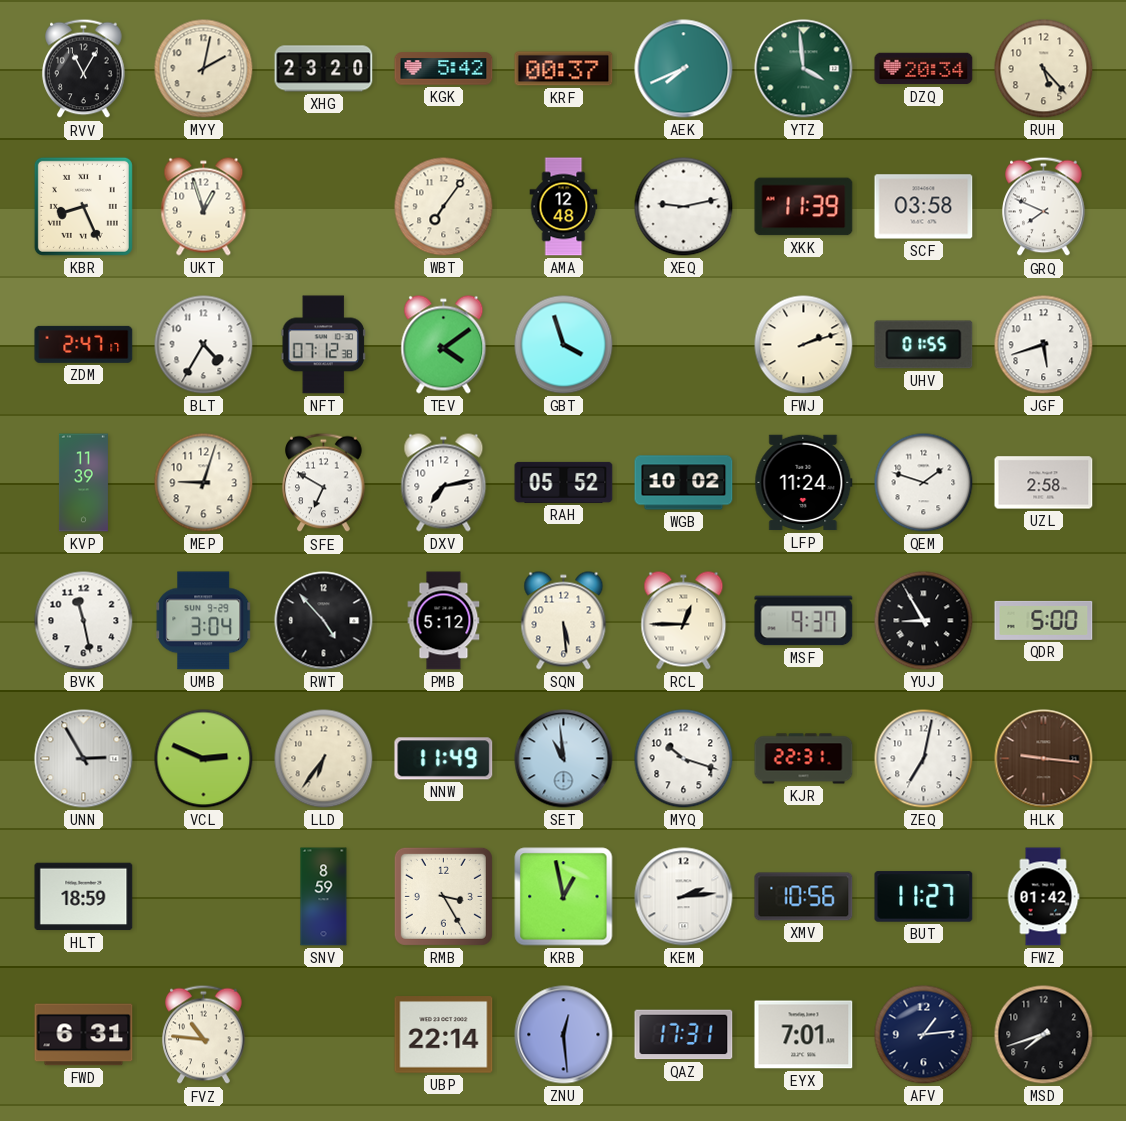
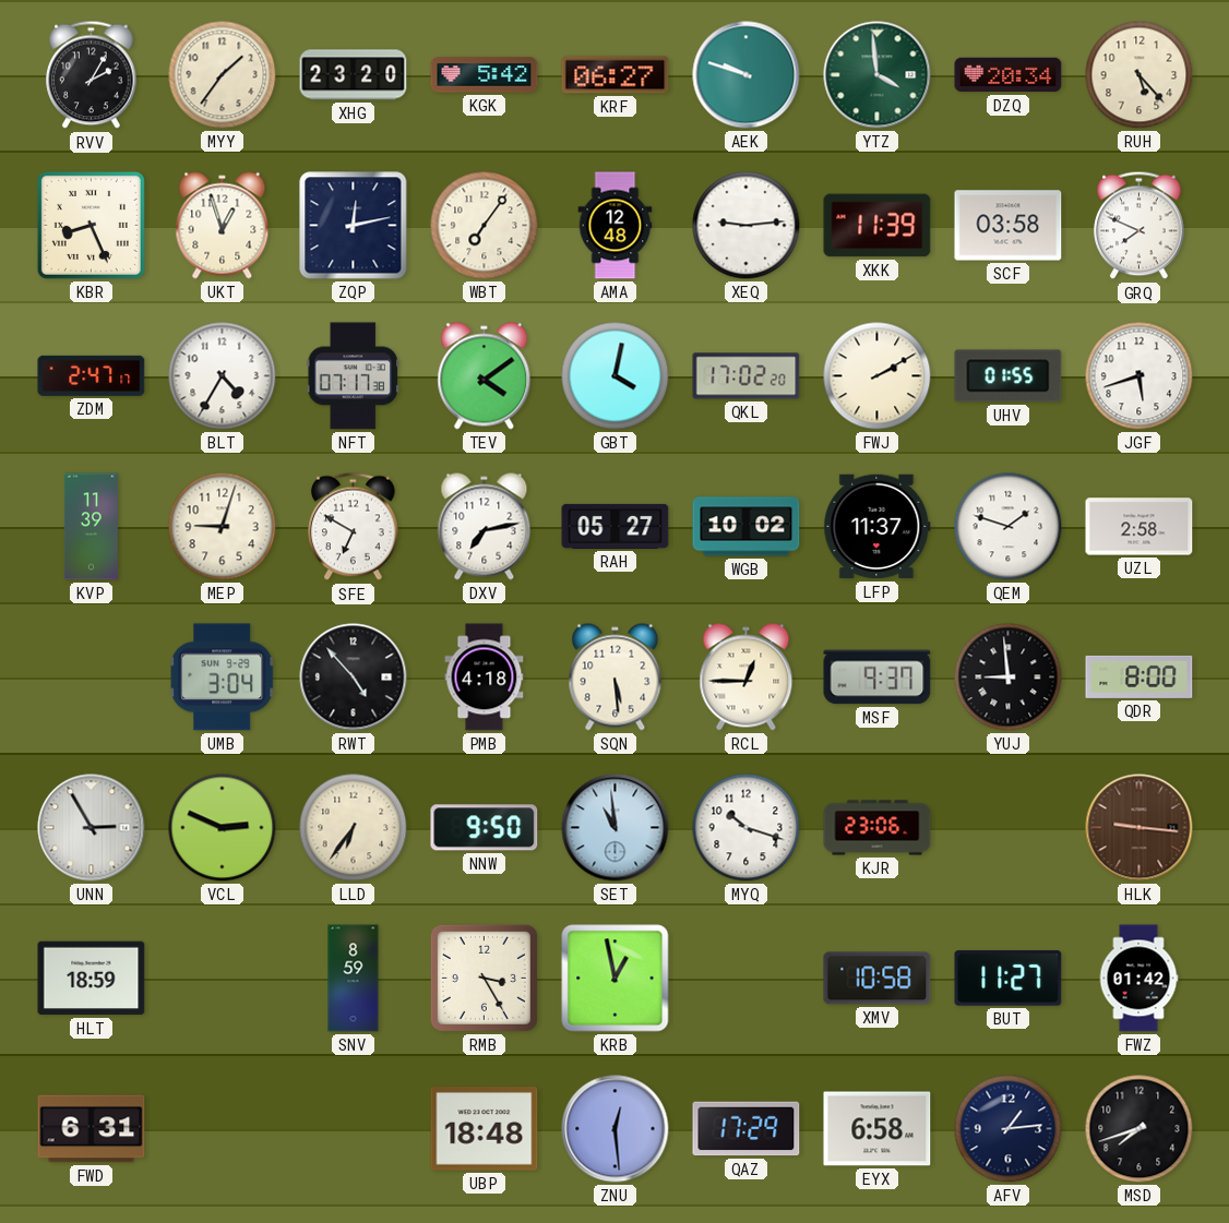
RVV: 11:05 -> 2:05
MYY: 2:02 -> 1:36
KRF: 00:37 -> 06:27
AEK: 7:41 -> 9:48
ZQP: none -> 12:13
XEQ: 9:13 -> 9:14
NFT: 07:12 -> 07:17
GBT: 3:57 -> 4:02
QKL: none -> 17:02
FWJ: 2:12 -> 2:10
RAH: 05:52 -> 05:27
LFP: 11:24 -> 11:37
BVK: 11:28 -> none
PMB: 5:12 -> 4:18
YUJ: 8:55 -> 8:59
QDR: 5:00 -> 8:00
NNW: 11:49 -> 9:50
KJR: 22:31 -> 23:06
ZEQ: 7:02 -> none
KEM: 2:14 -> none
XMV: 10:56 -> 10:58
FVZ: 10:46 -> none
UBP: 22:14 -> 18:48
QAZ: 17:31 -> 17:29
EYX: 7:01 -> 6:58
